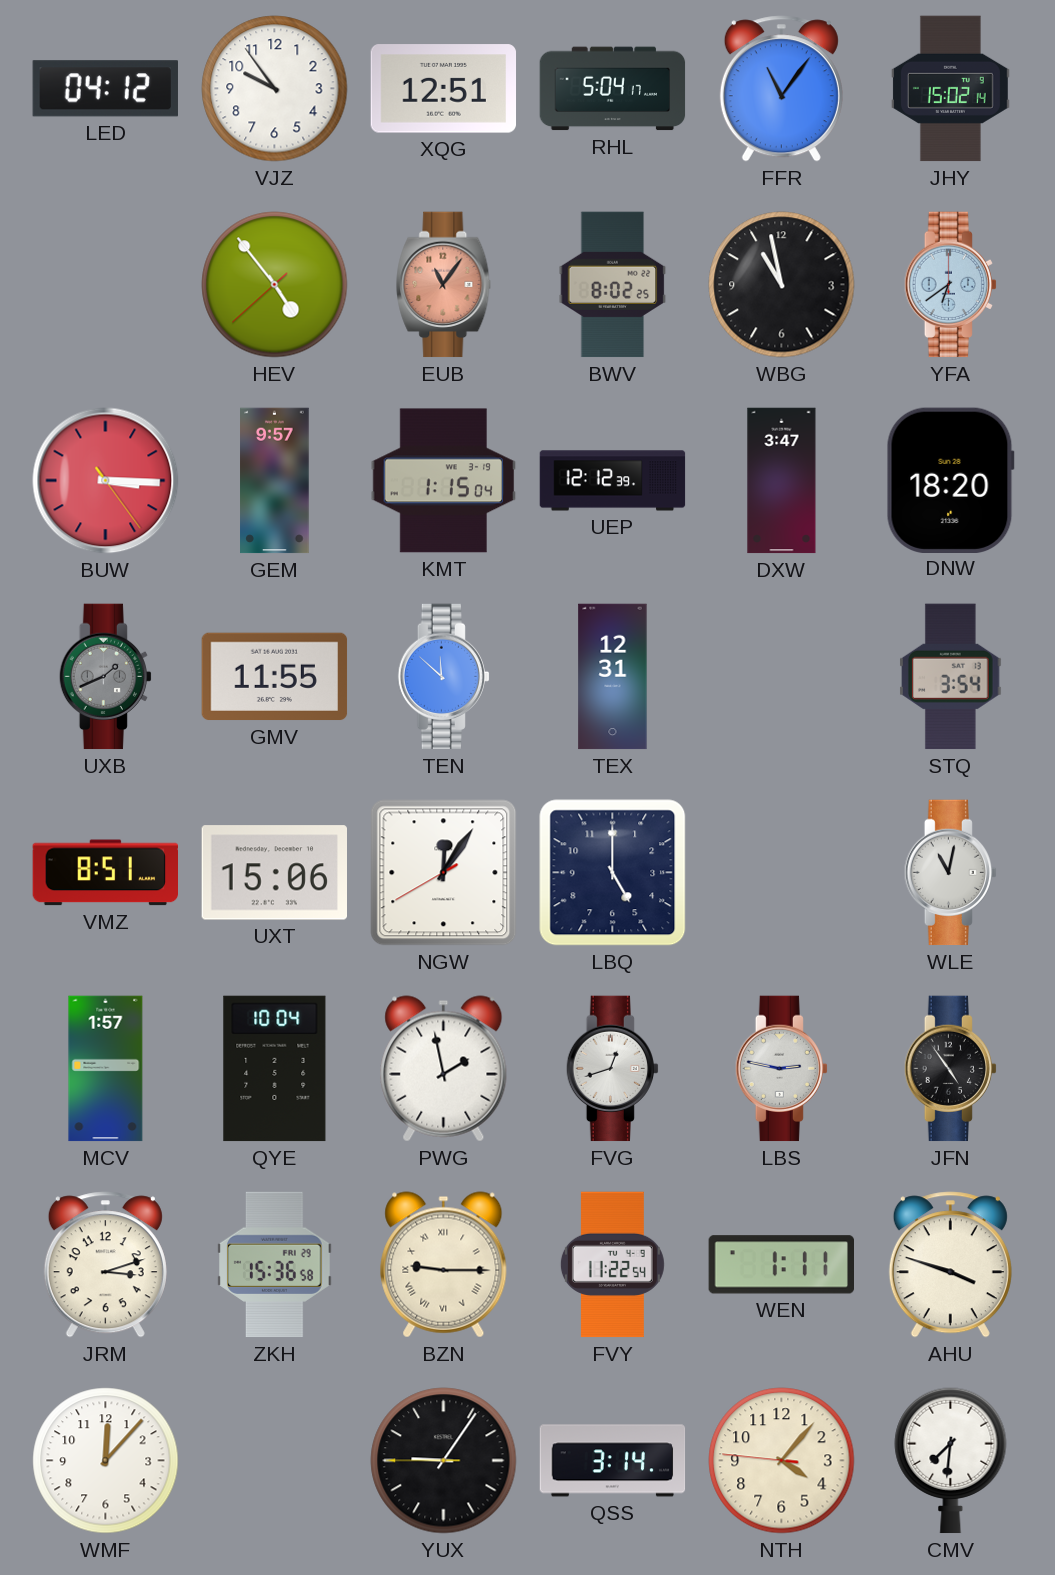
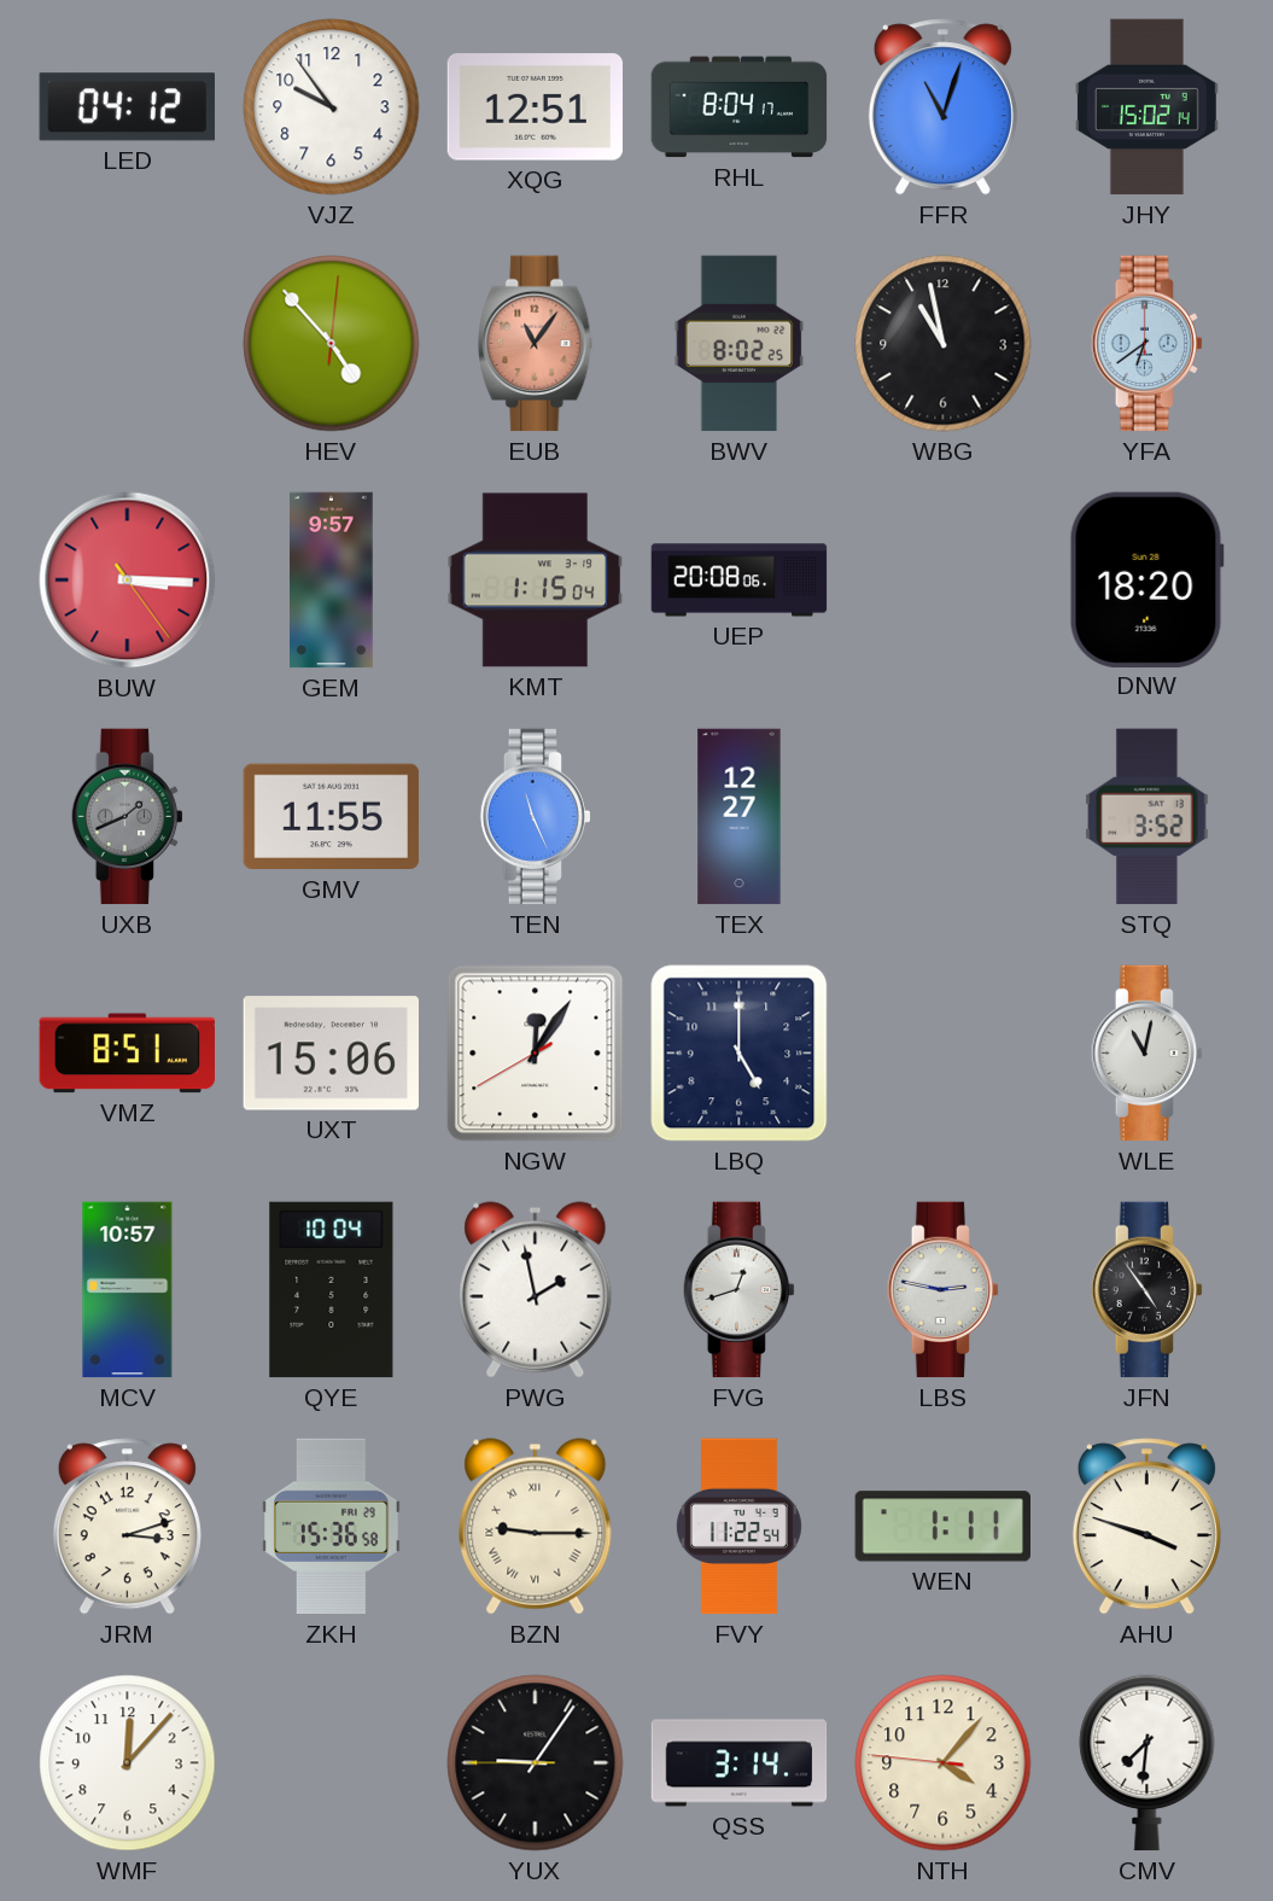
RHL: 5:04 -> 8:04
FFR: 11:06 -> 11:03
HEV: 4:53:38 -> 4:53:01
UEP: 12:12 -> 20:08
DXW: 3:47 -> none
TEN: 11:52 -> 11:26
TEX: 12:31 -> 12:27
STQ: 3:54 -> 3:52
MCV: 1:57 -> 10:57
